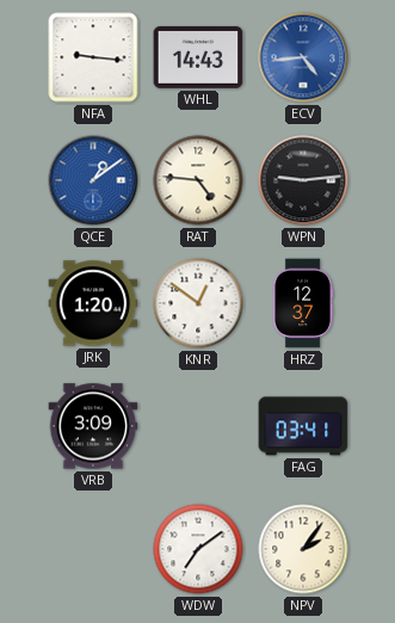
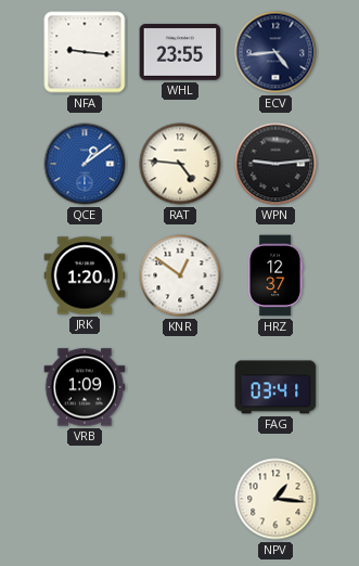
WHL: 14:43 -> 23:55
ECV dial: blue -> navy
VRB: 3:09 -> 1:09
WDW: 7:09 -> none
NPV: 2:06 -> 1:16
